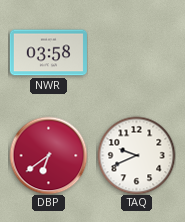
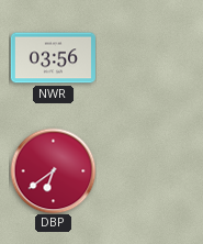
NWR: 03:58 -> 03:56
TAQ: 9:41 -> none
